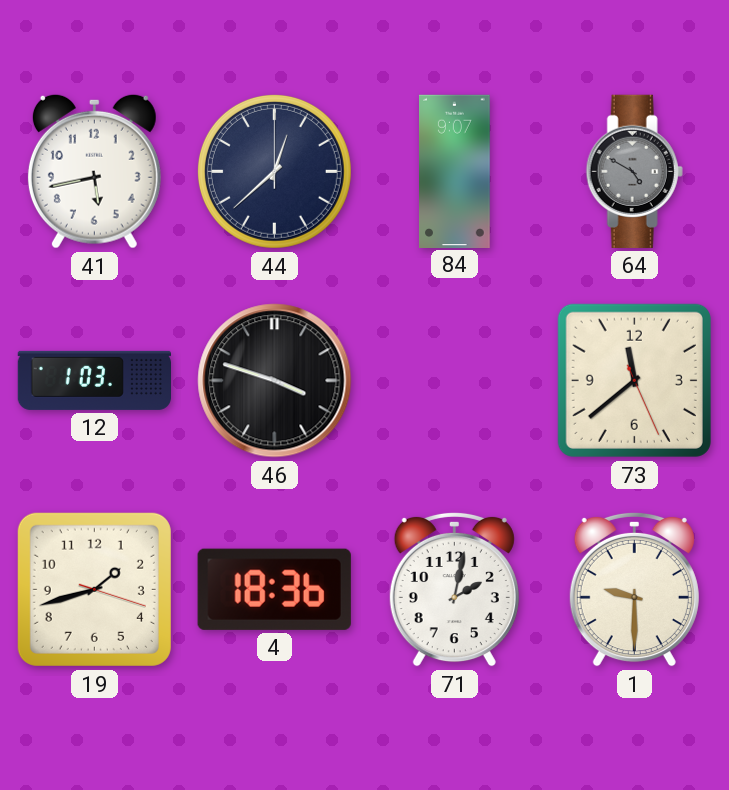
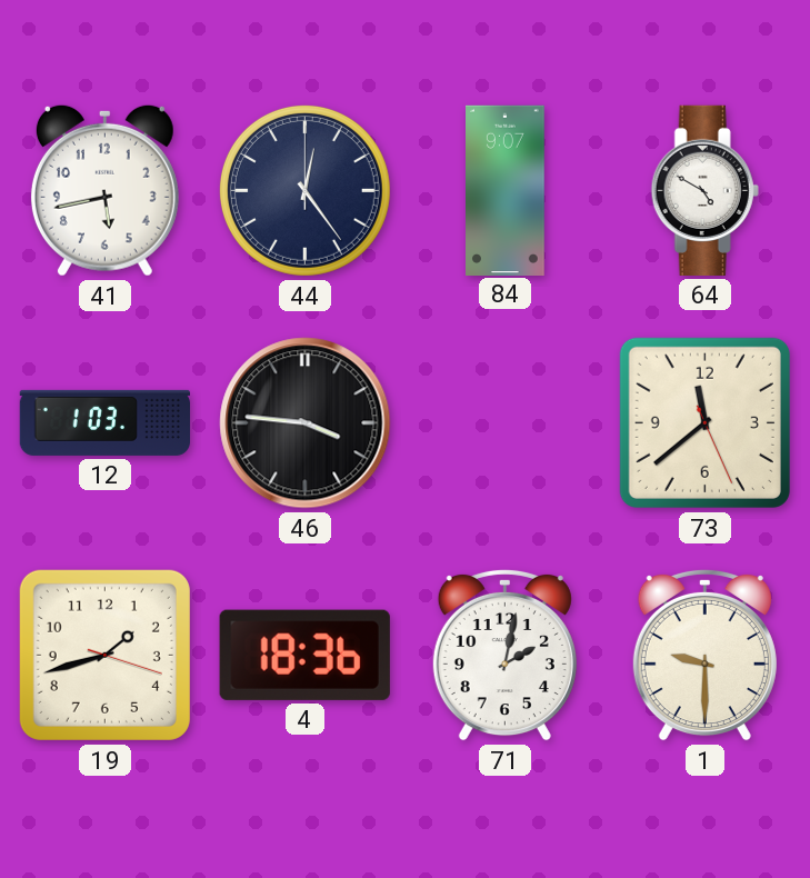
44: 12:38 -> 12:24
64 dial: grey -> white
46: 3:48 -> 3:46
